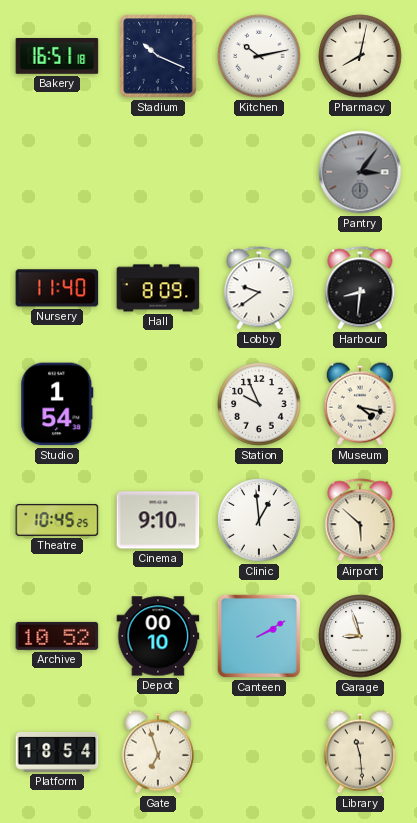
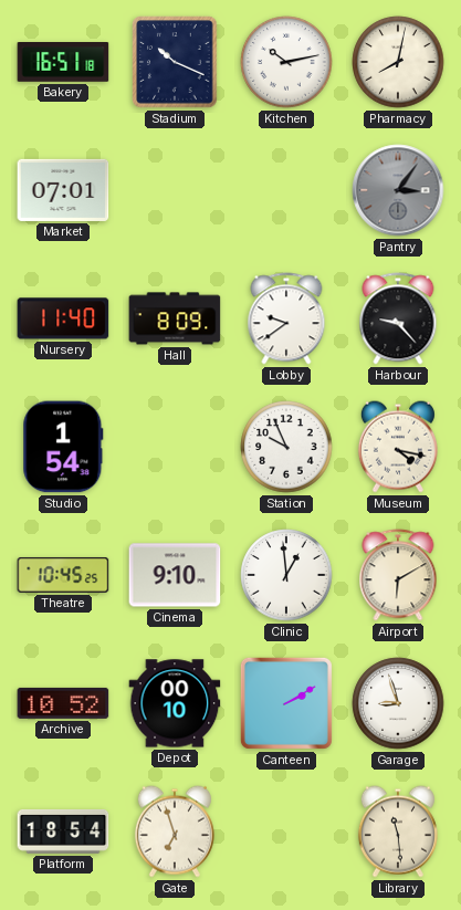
Market: none -> 07:01
Harbour: 8:31 -> 9:23
Airport: 5:52 -> 6:10
